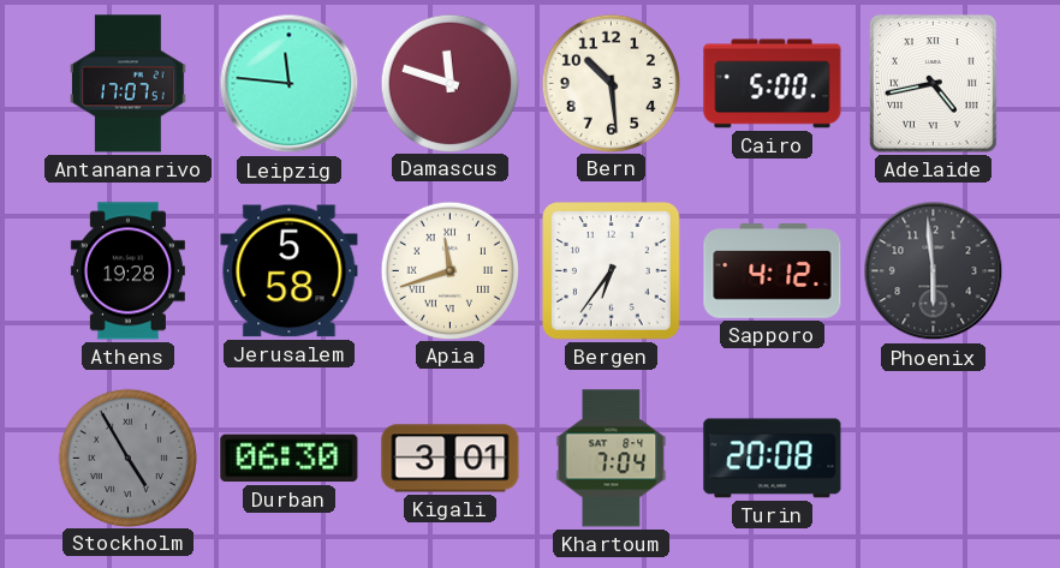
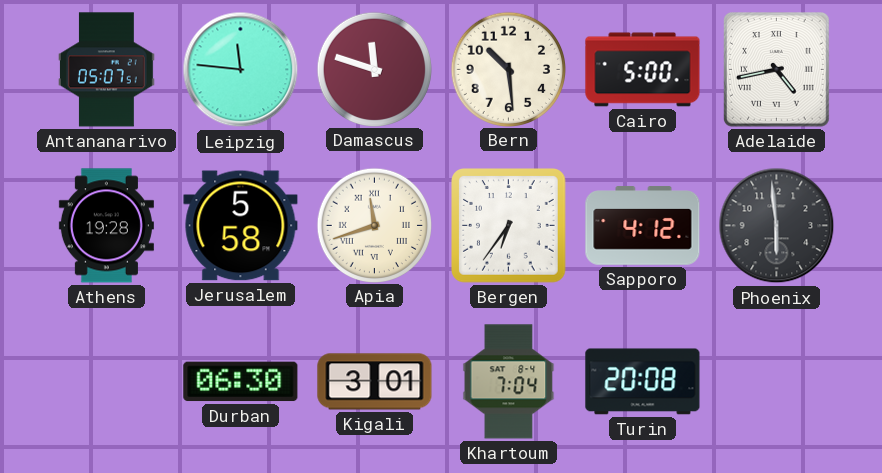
Antananarivo: 17:07 -> 05:07
Stockholm: 4:55 -> none
